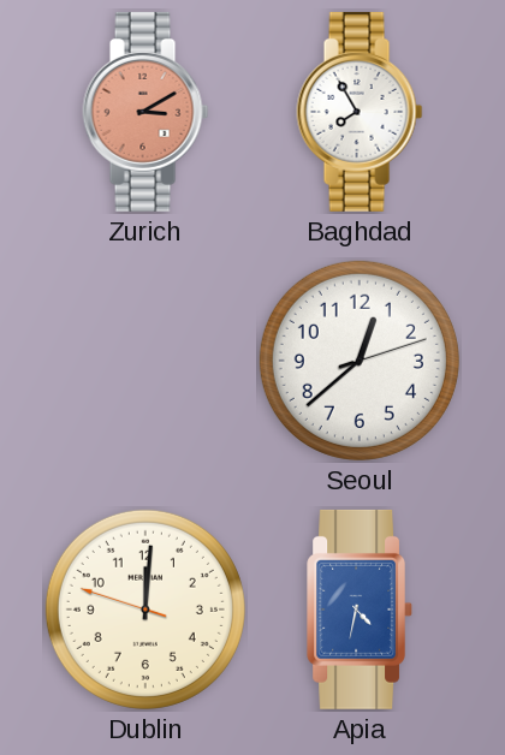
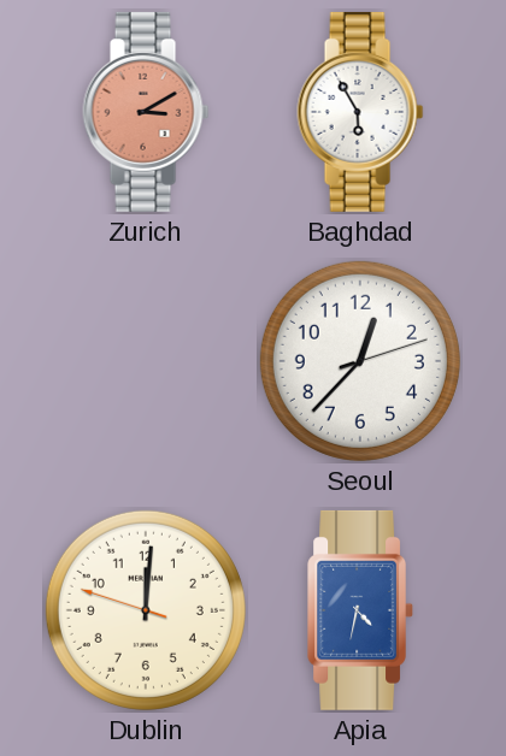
Baghdad: 7:55 -> 5:55
Seoul: 12:38 -> 12:37
